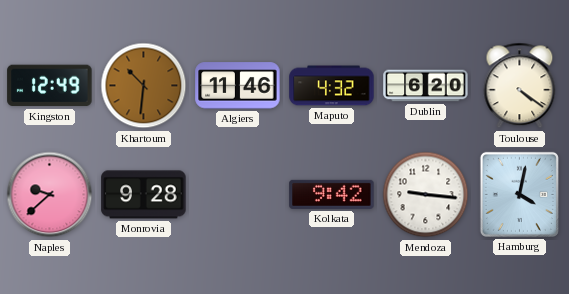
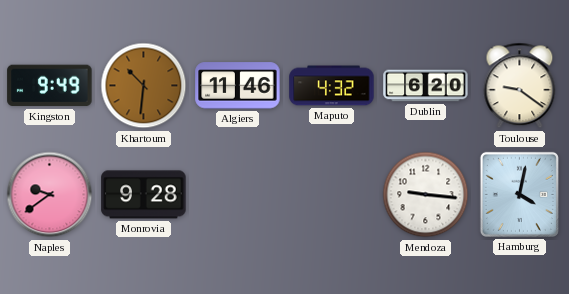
Kingston: 12:49 -> 9:49
Toulouse: 4:21 -> 9:21
Naples: 9:38 -> 9:39
Kolkata: 9:42 -> none
